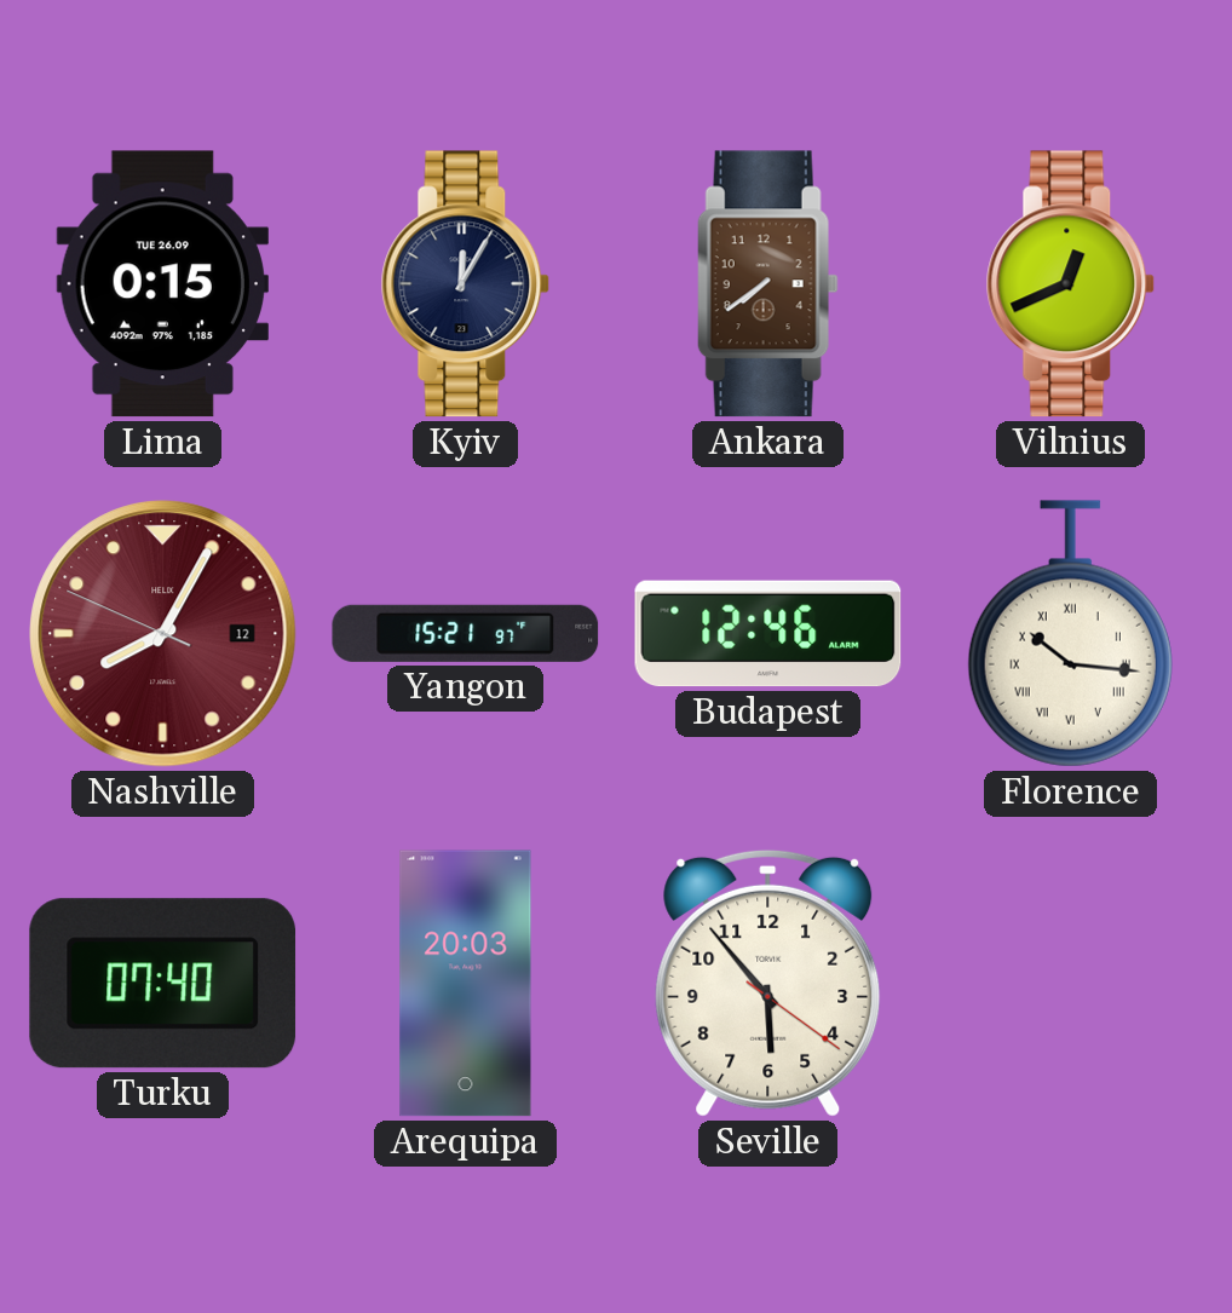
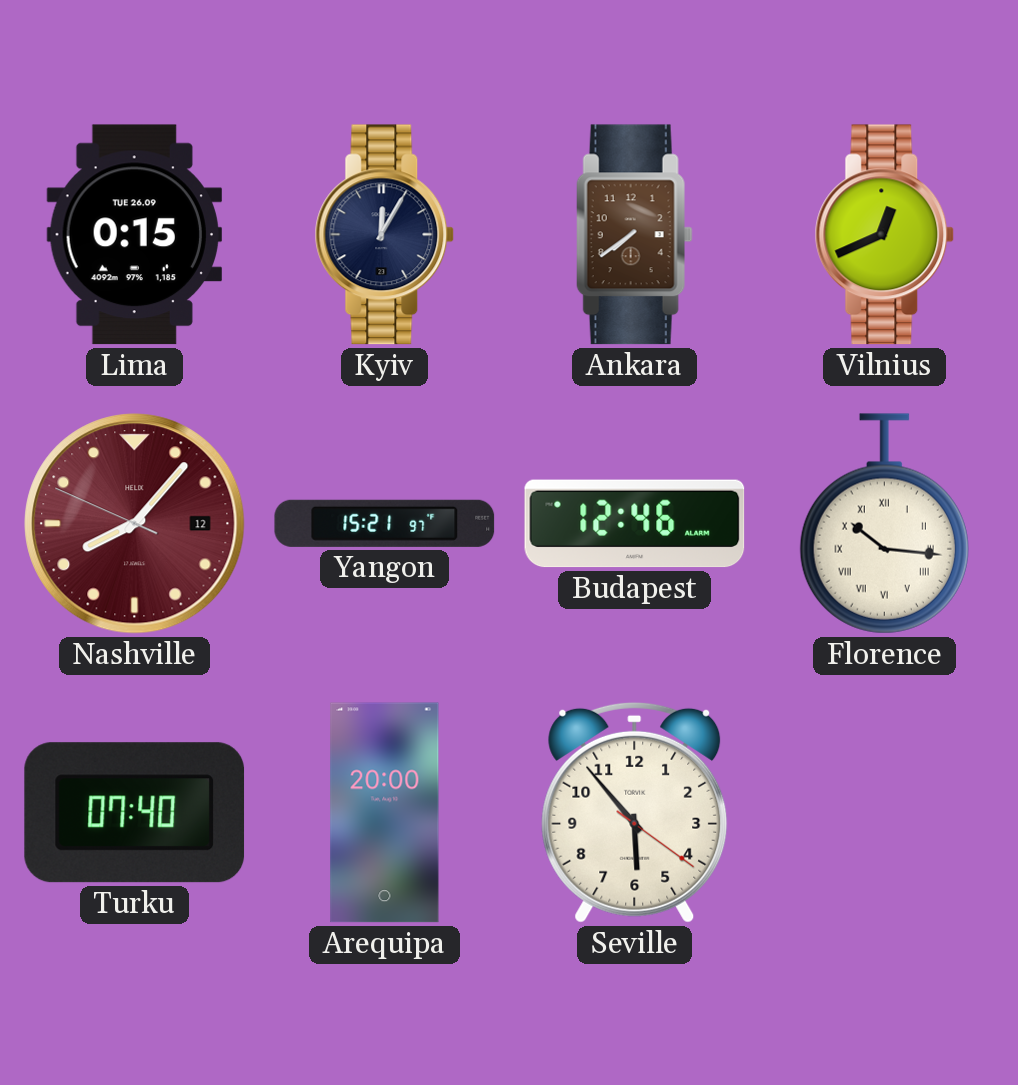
Nashville: 8:04 -> 8:06
Arequipa: 20:03 -> 20:00
